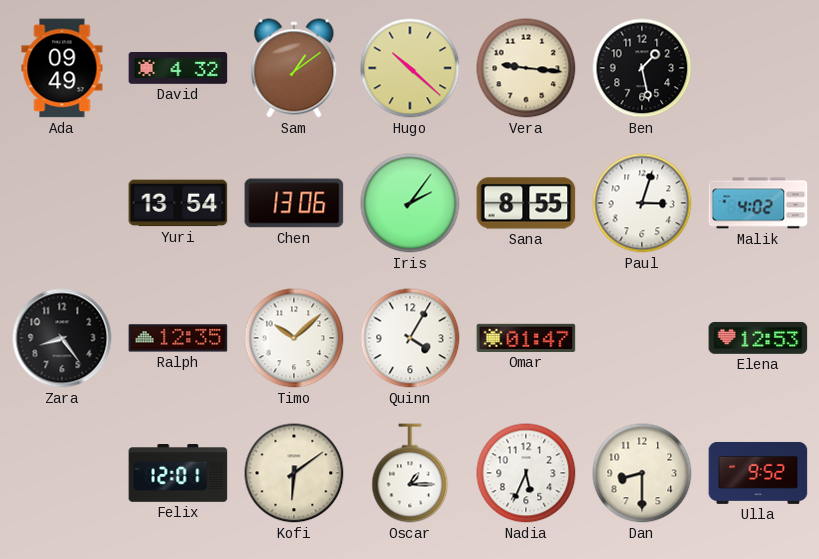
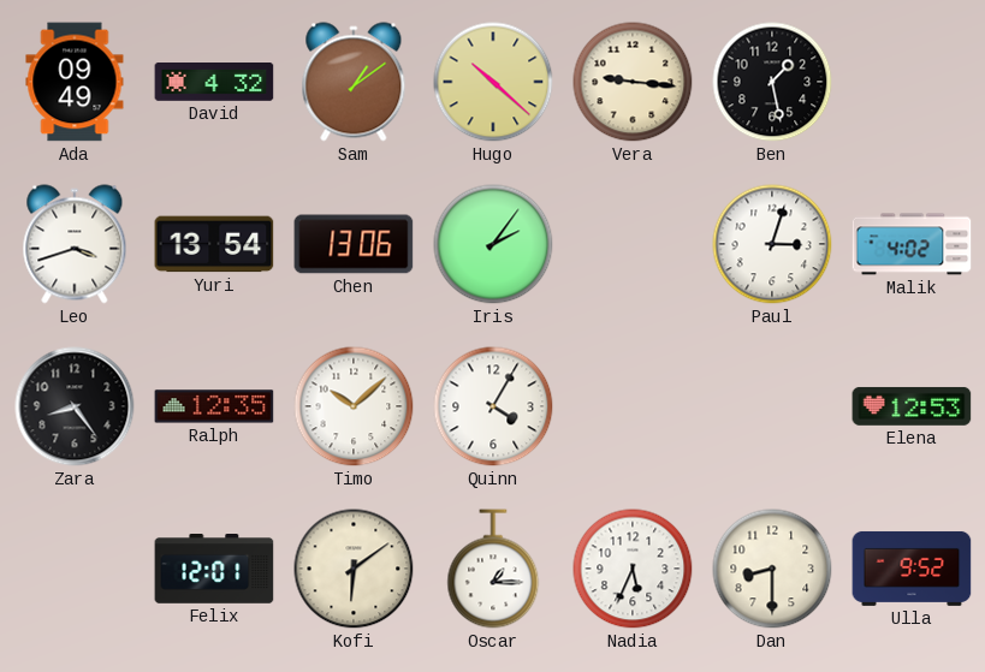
Leo: none -> 3:42
Sana: 8:55 -> none
Omar: 01:47 -> none
